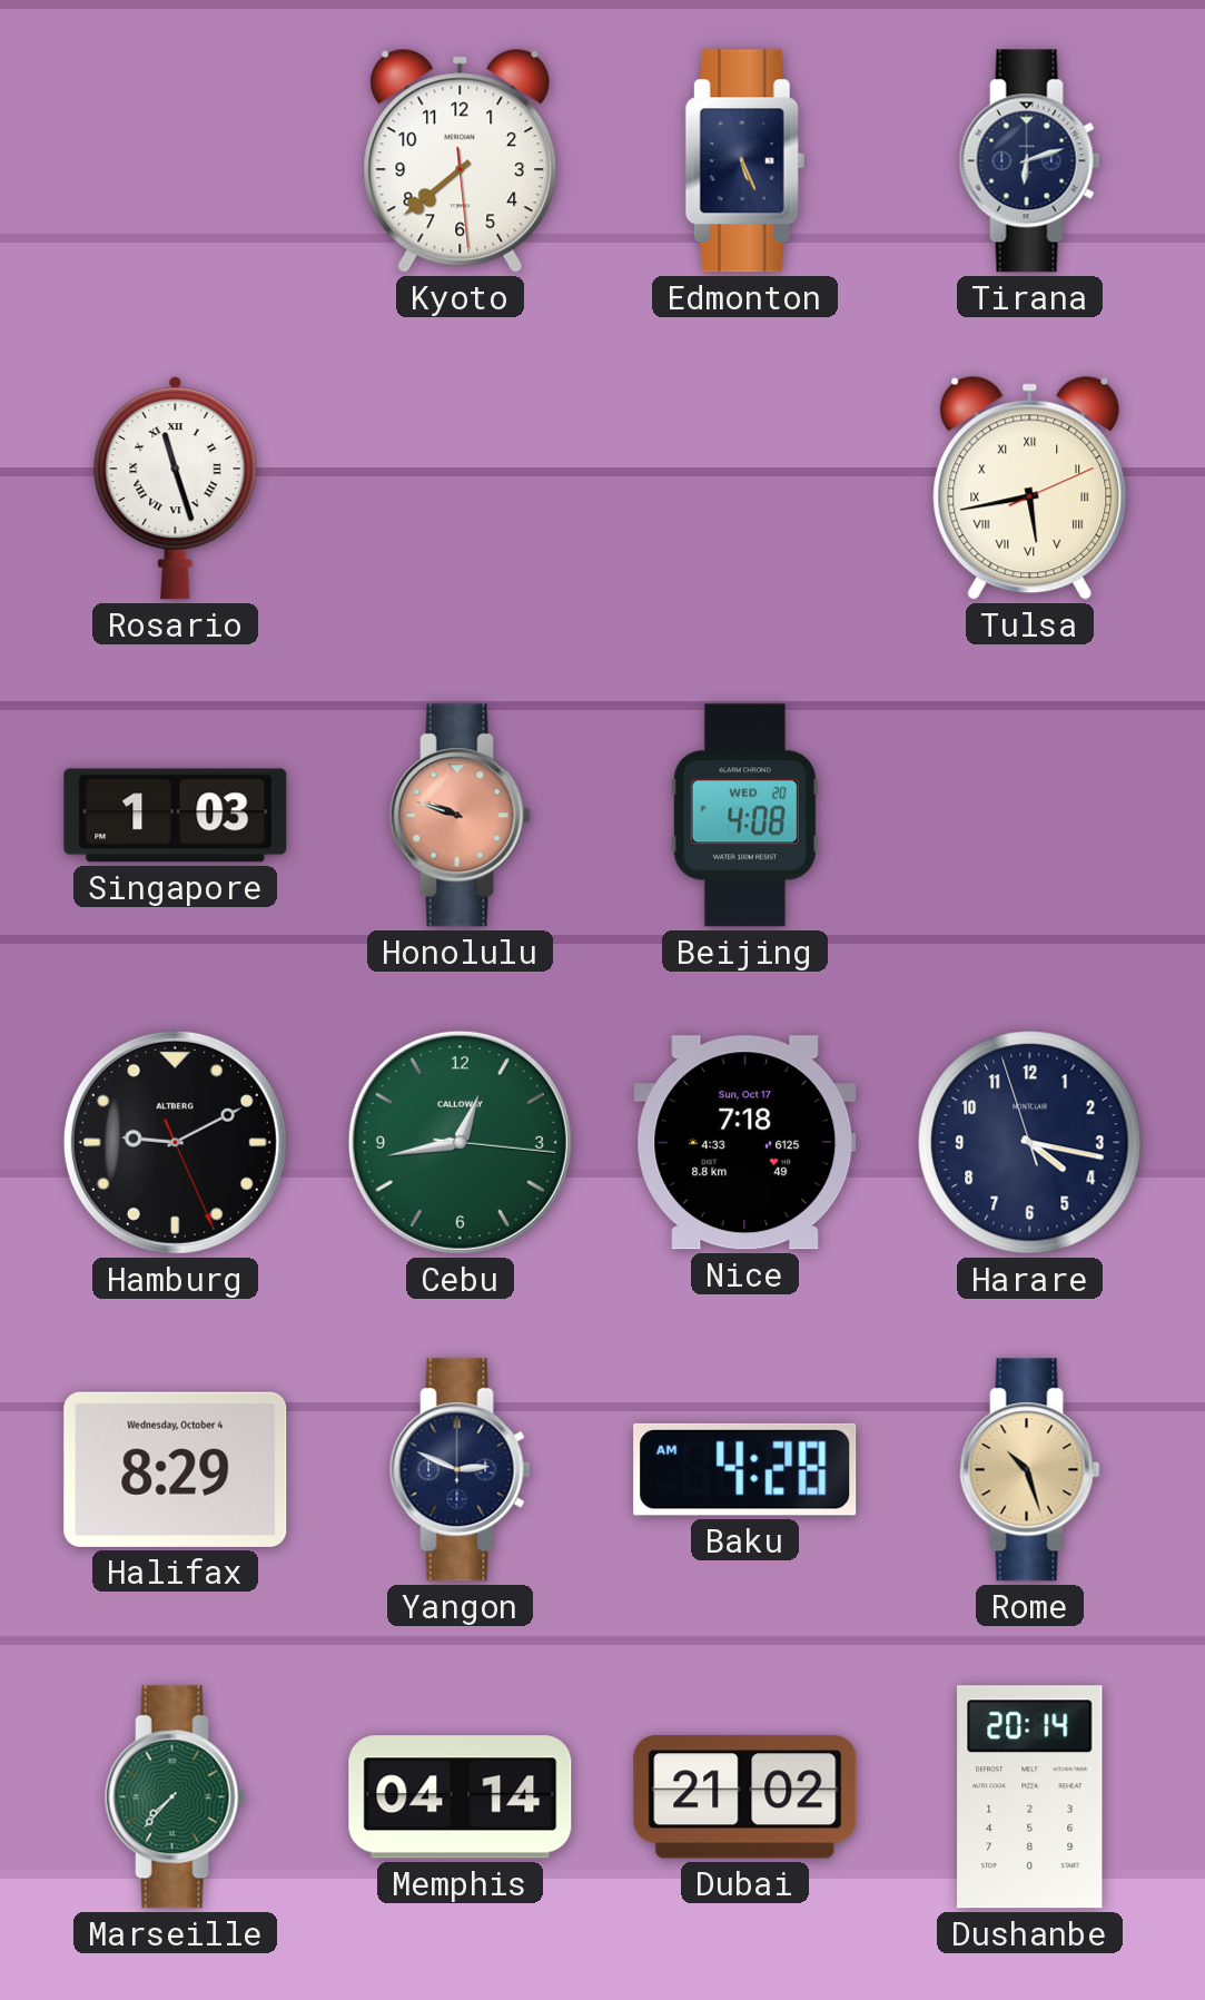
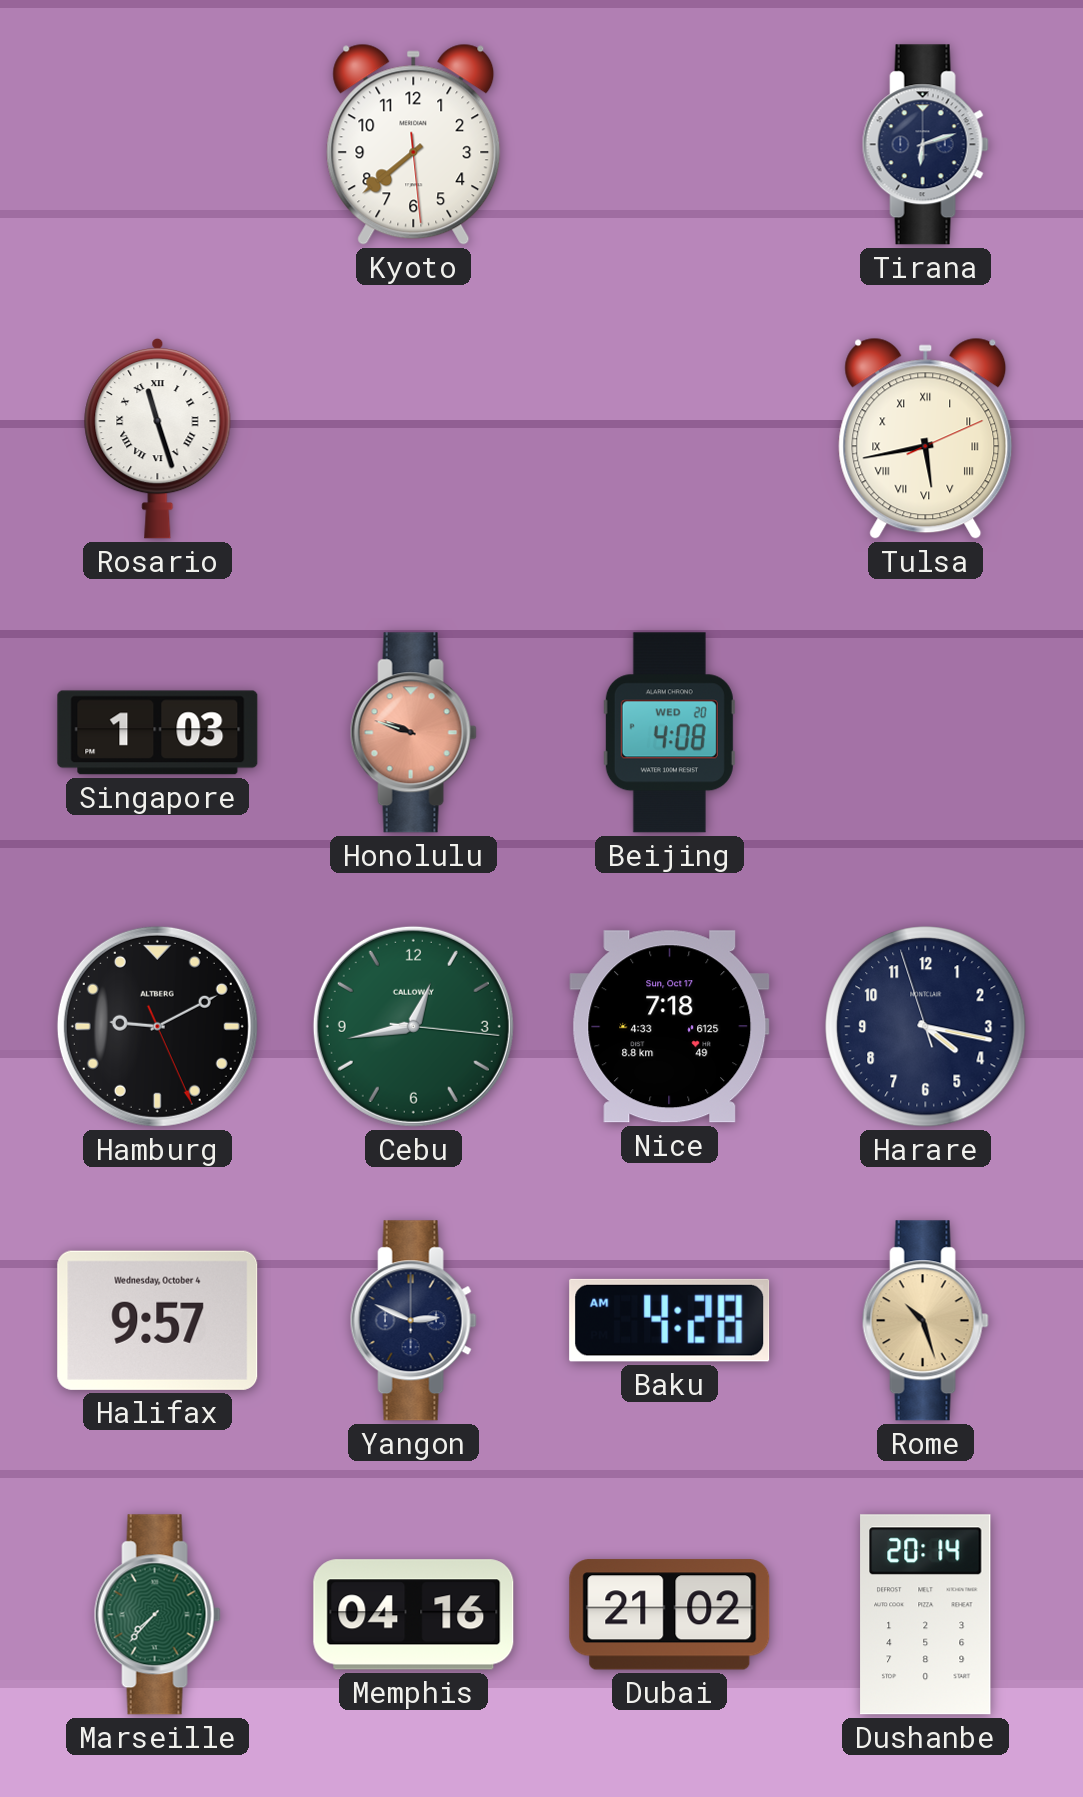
Edmonton: 5:26 -> none
Halifax: 8:29 -> 9:57
Memphis: 04:14 -> 04:16
